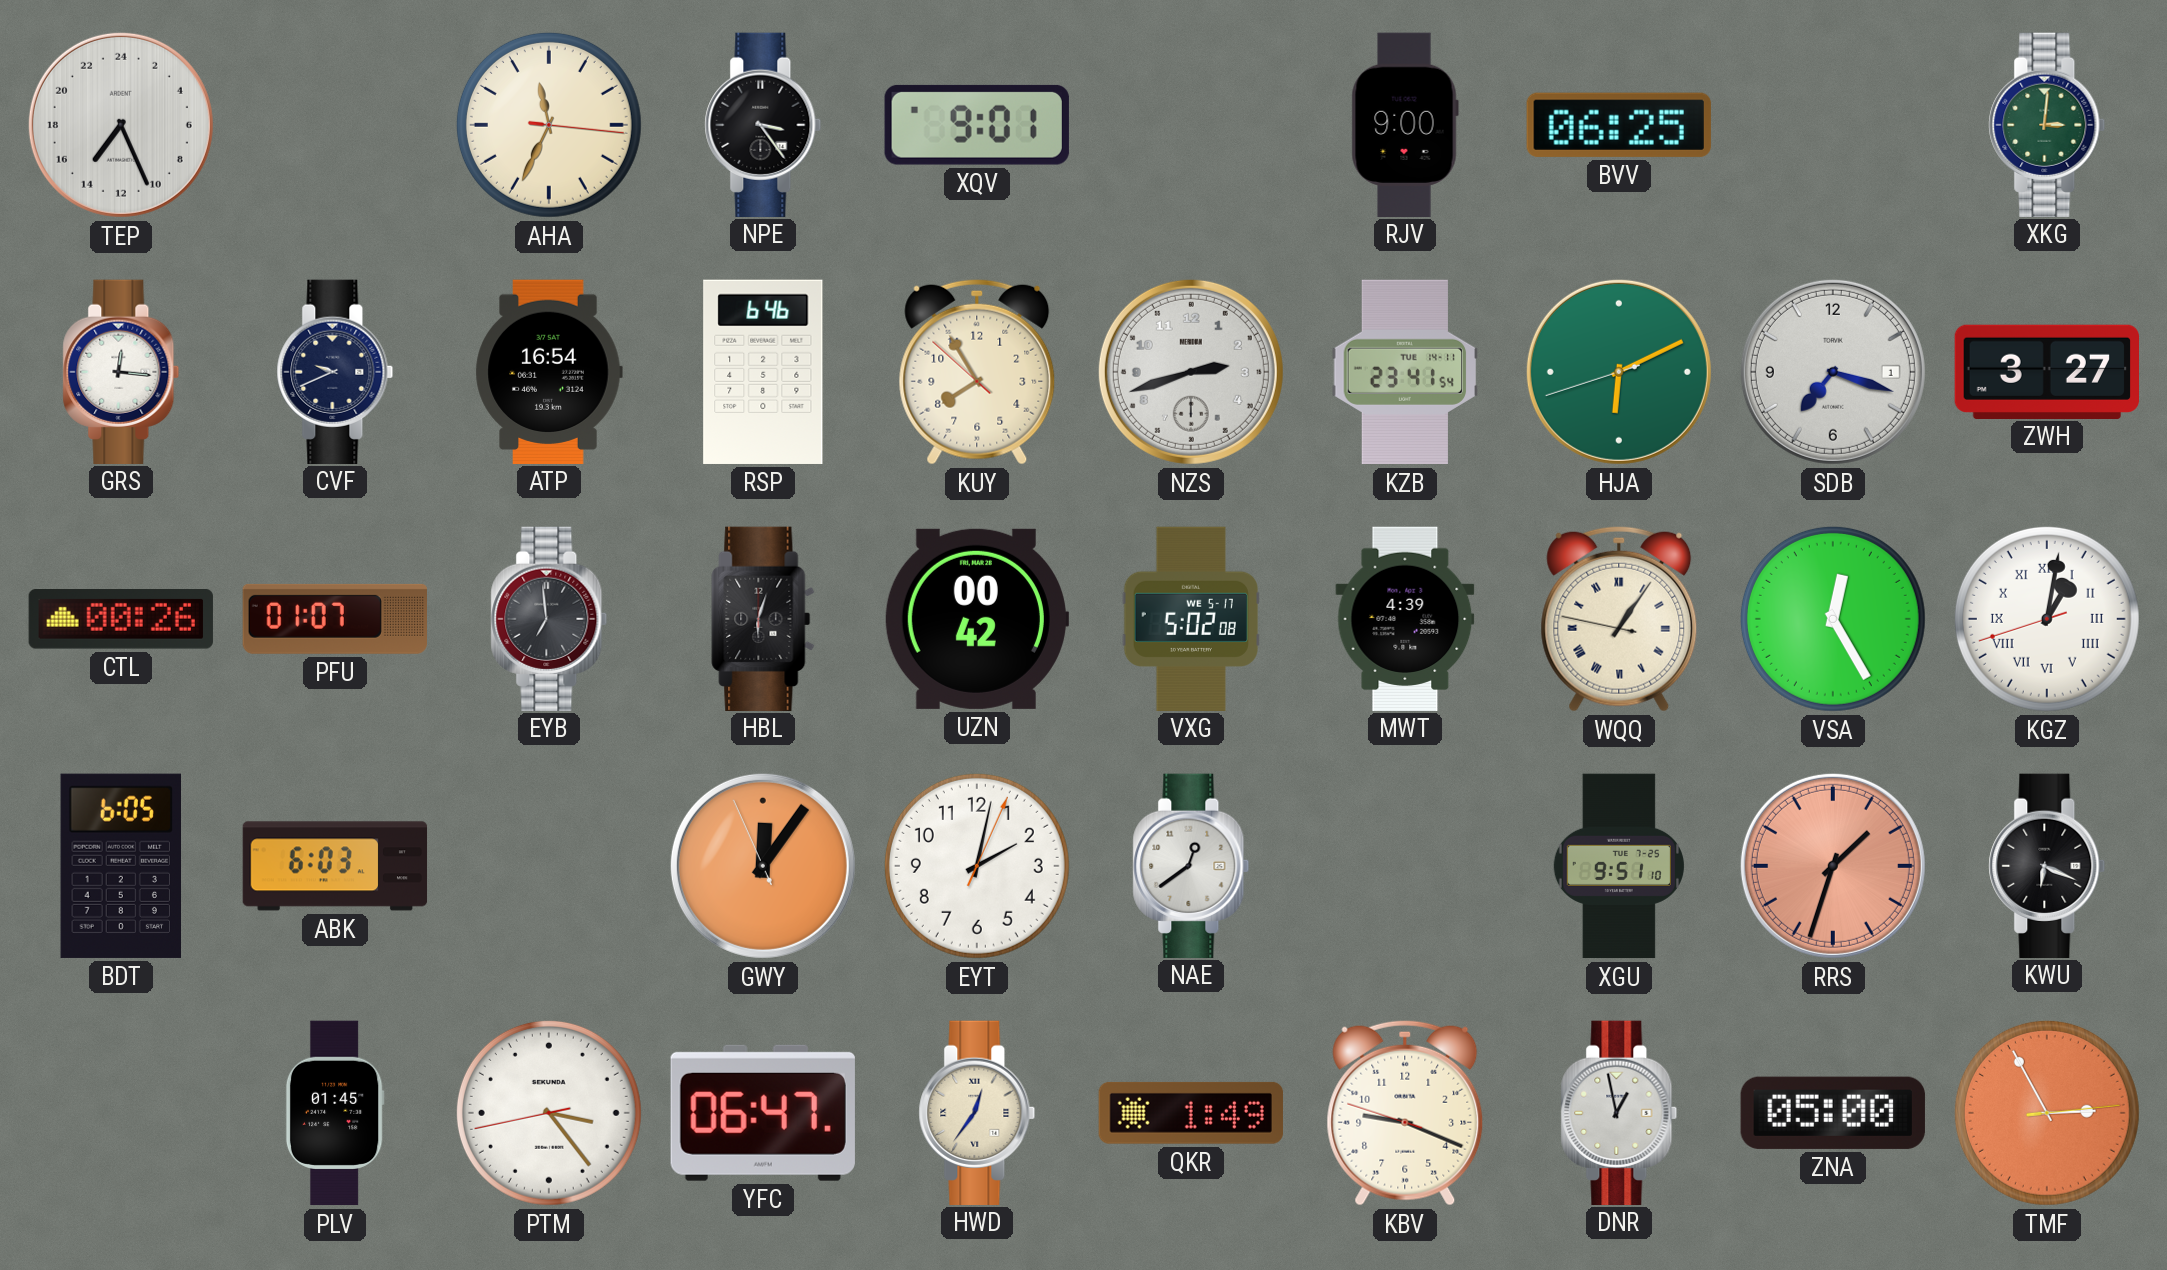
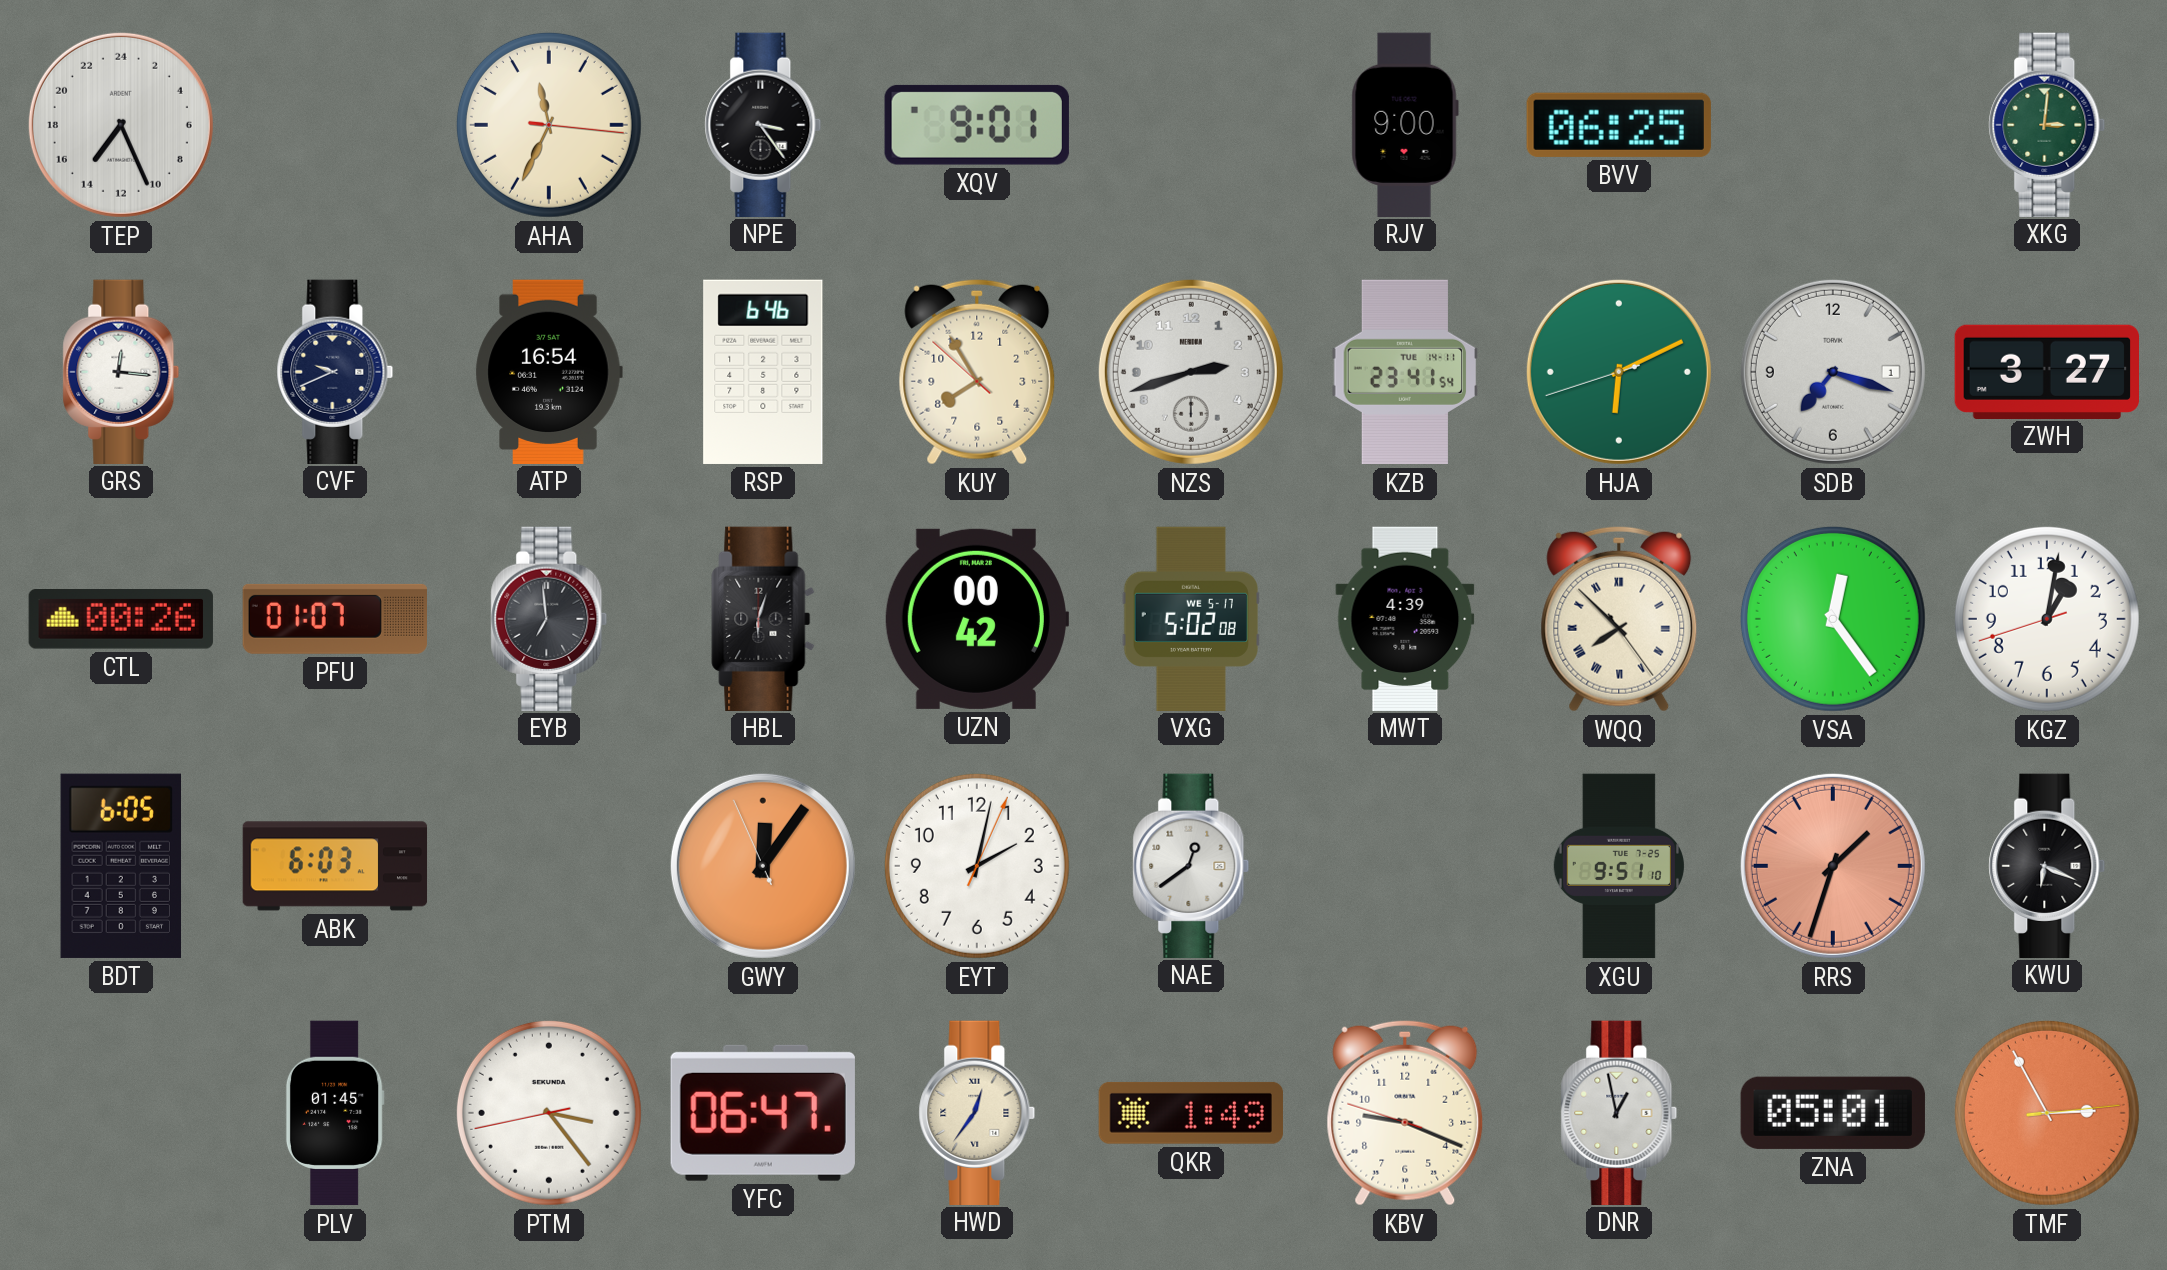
WQQ: 1:05 -> 7:52
VSA: 12:25 -> 12:24
KGZ numerals: Roman -> Arabic
ZNA: 05:00 -> 05:01
